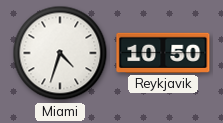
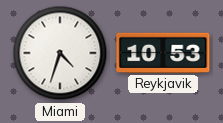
Reykjavik: 10:50 -> 10:53
